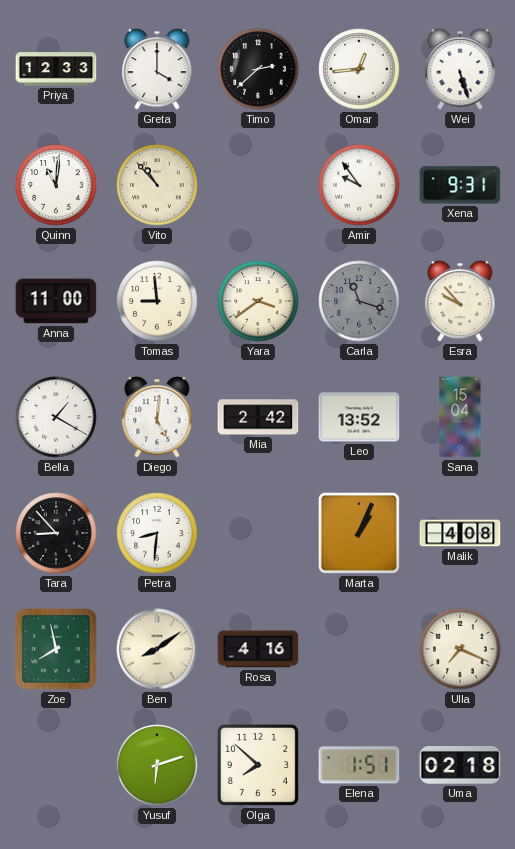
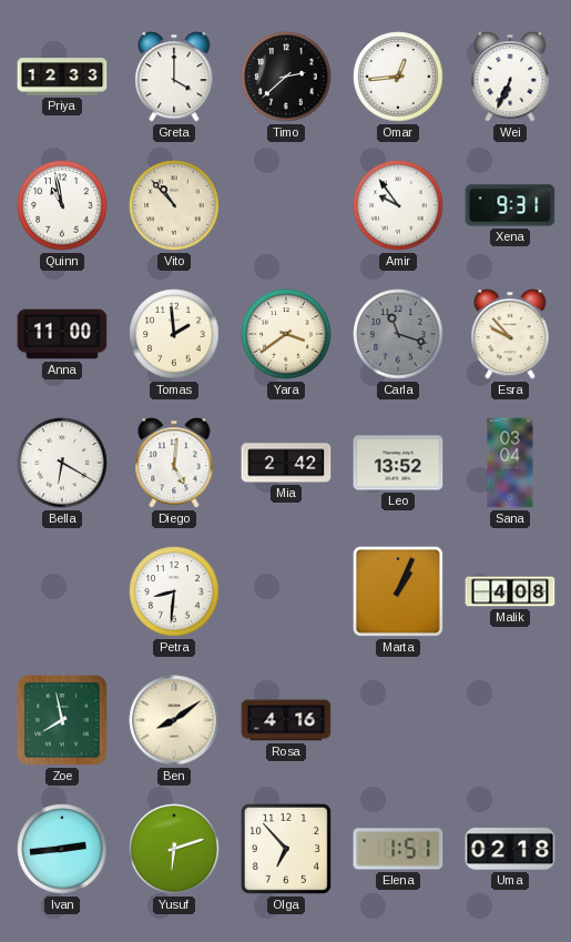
Wei: 5:27 -> 6:34
Quinn: 11:01 -> 10:58
Tomas: 8:59 -> 1:59
Bella: 1:20 -> 6:20
Sana: 15:04 -> 03:04
Tara: 8:53 -> none
Ulla: 7:19 -> none
Ivan: none -> 2:44
Olga: 7:52 -> 6:53
